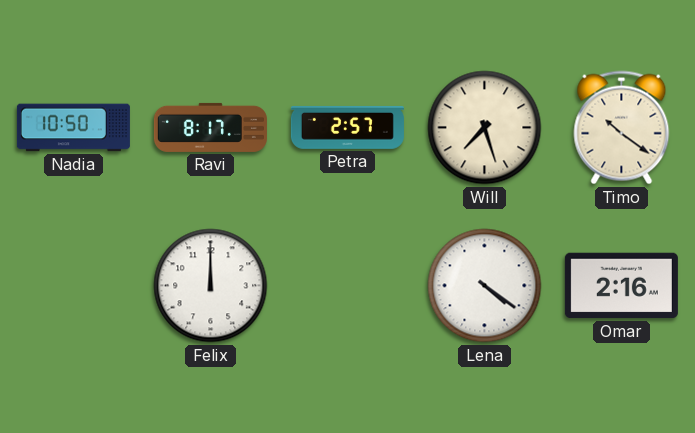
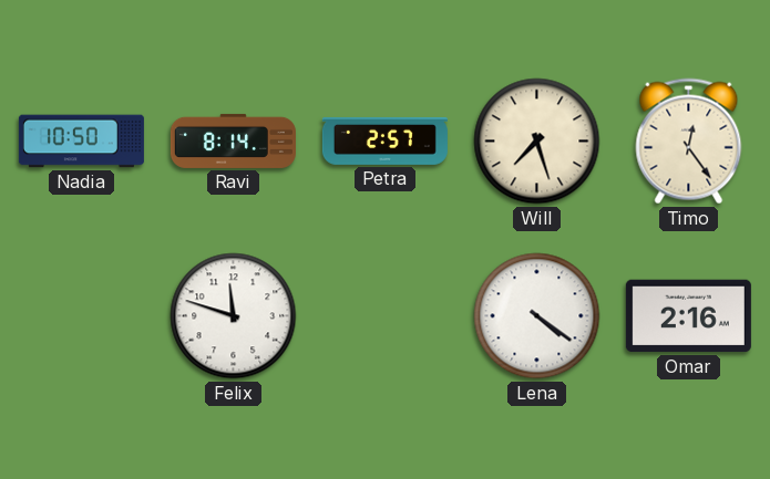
Ravi: 8:17 -> 8:14
Timo: 10:21 -> 12:24
Felix: 12:00 -> 11:48
